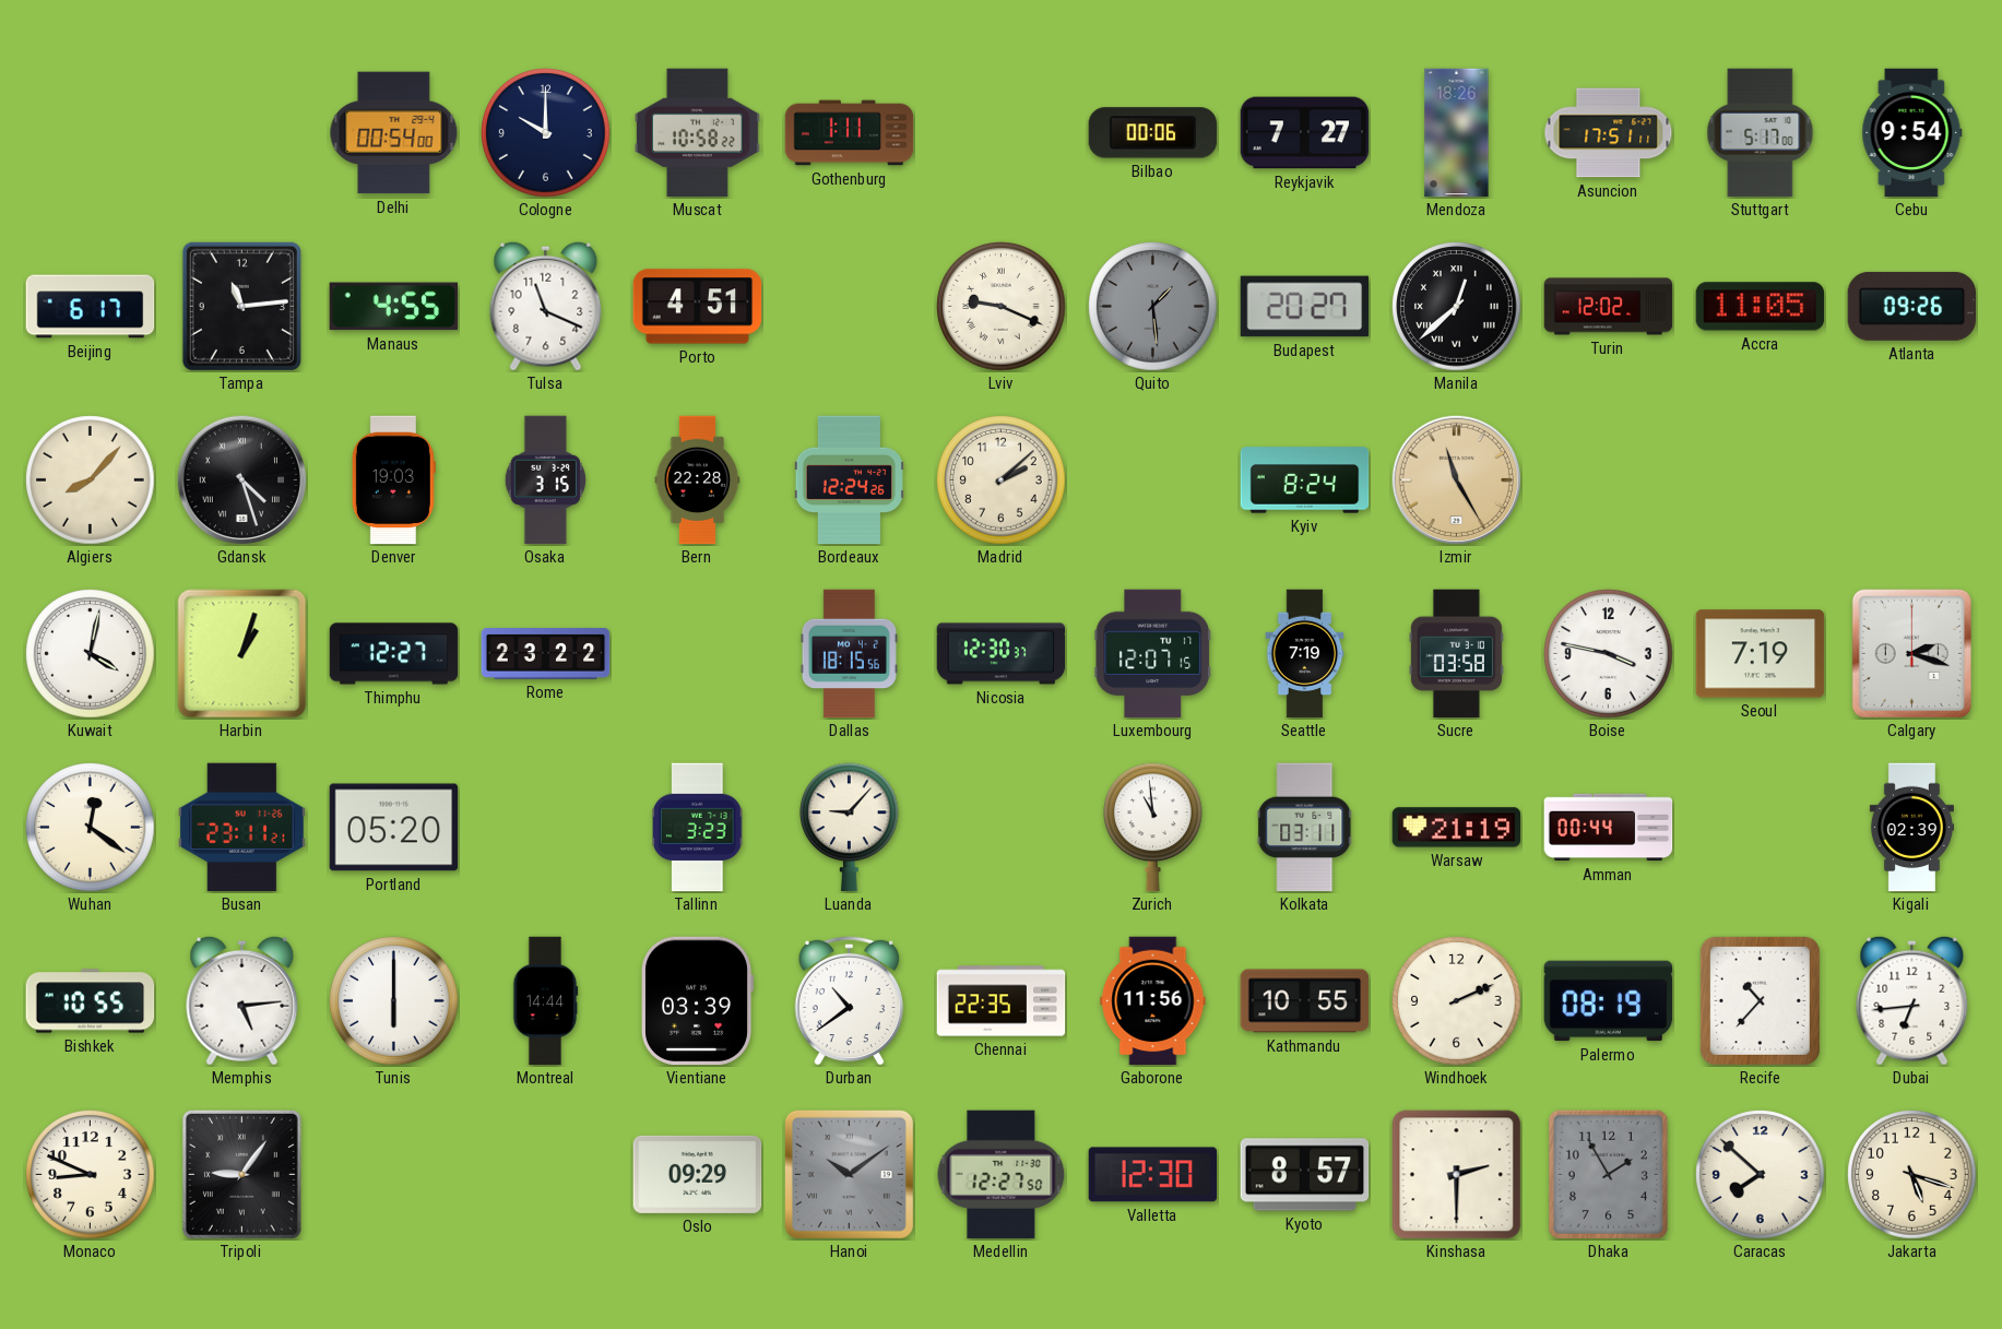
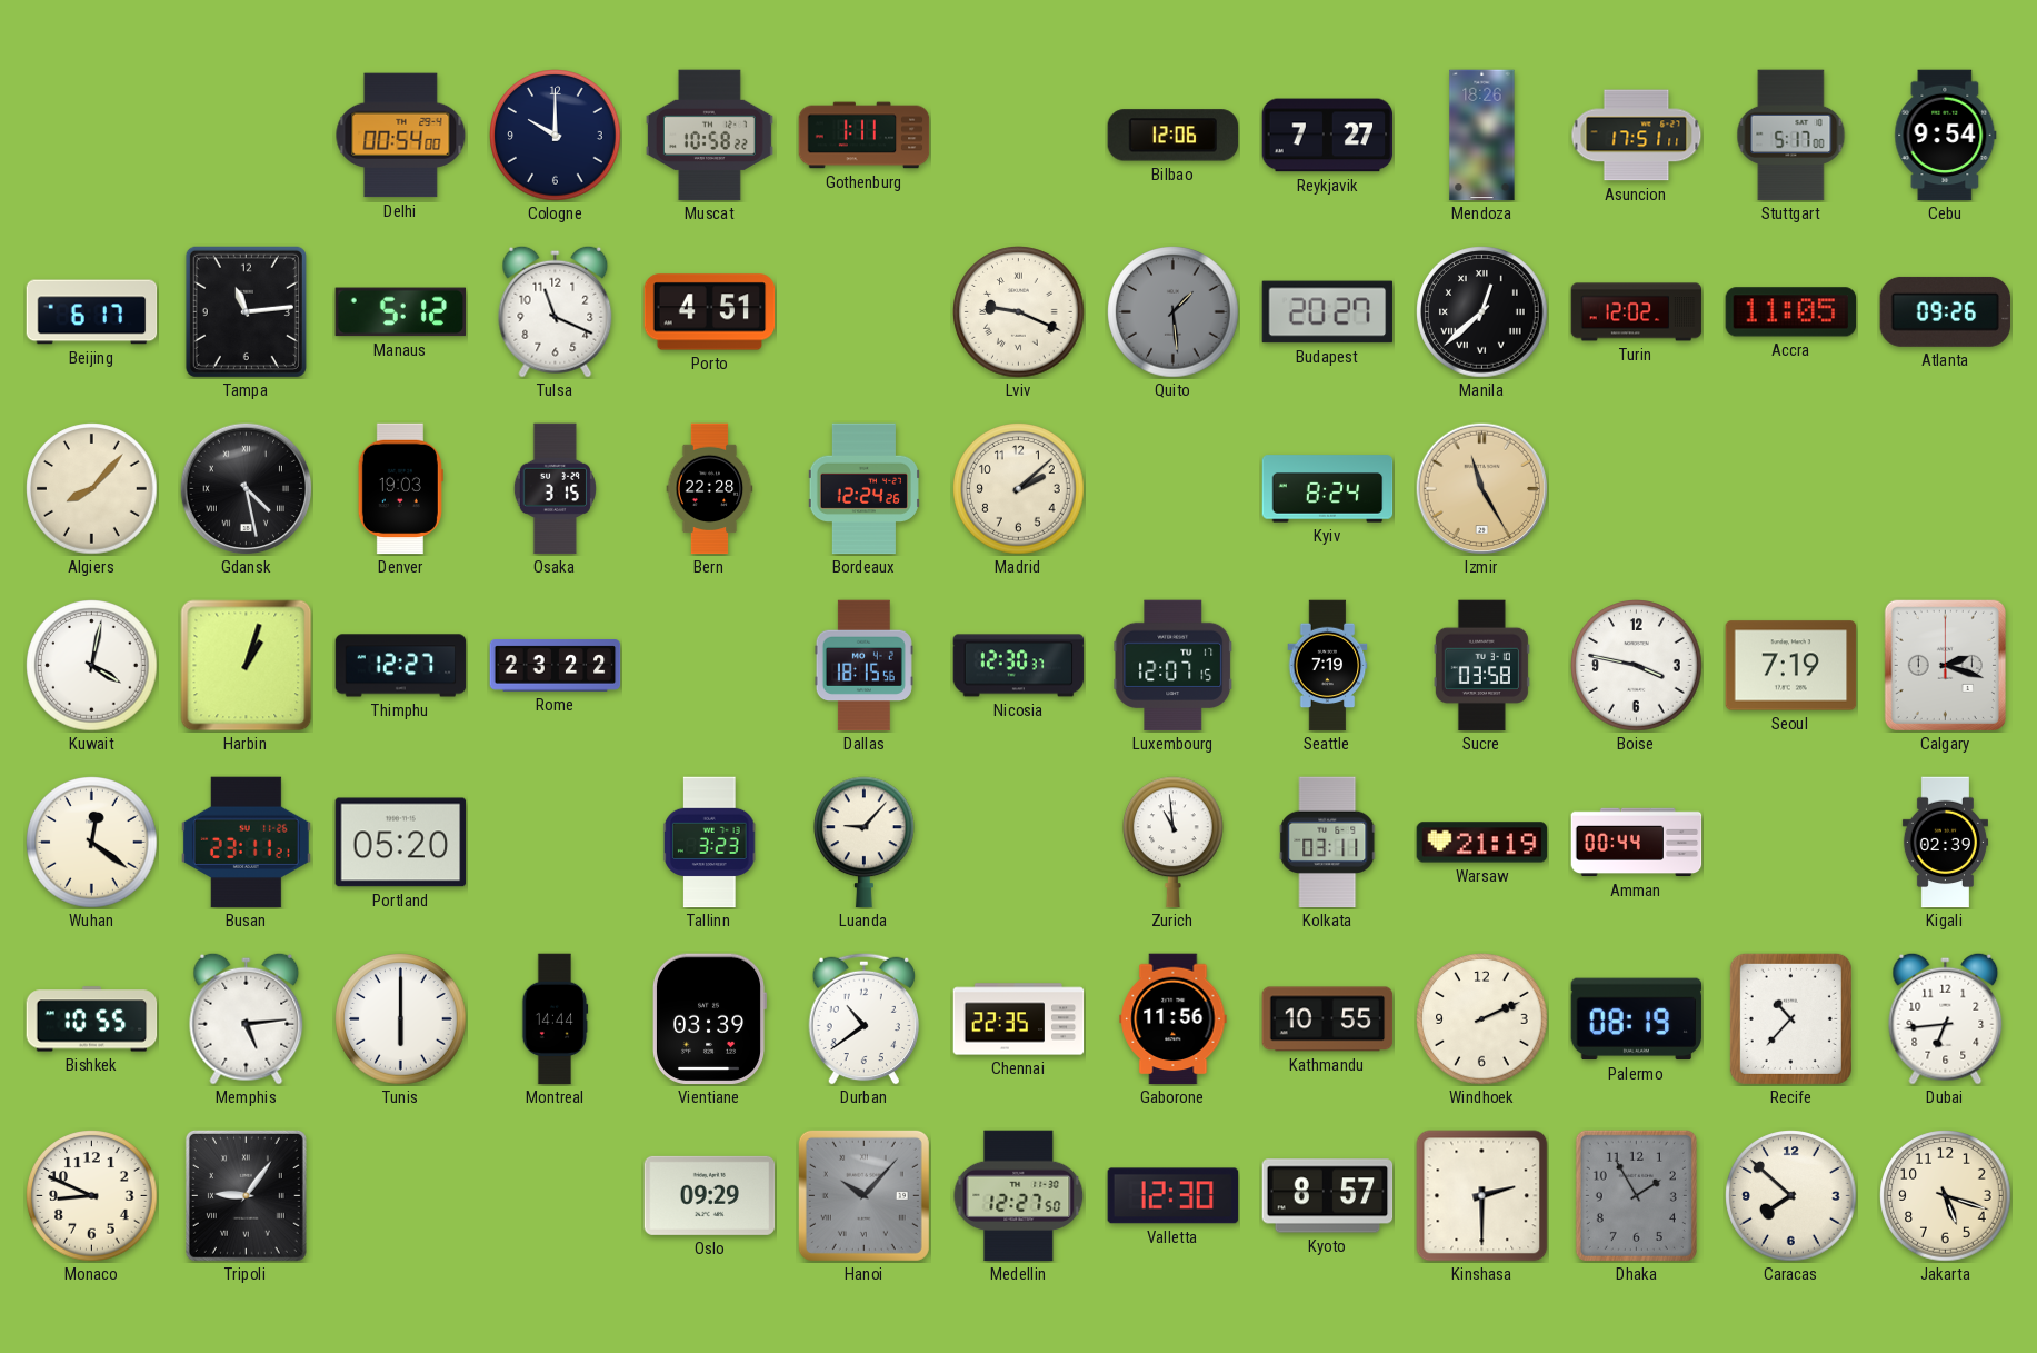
Bilbao: 00:06 -> 12:06
Manaus: 4:55 -> 5:12
Gdansk: 4:27 -> 4:28
Hanoi: 10:09 -> 10:07
